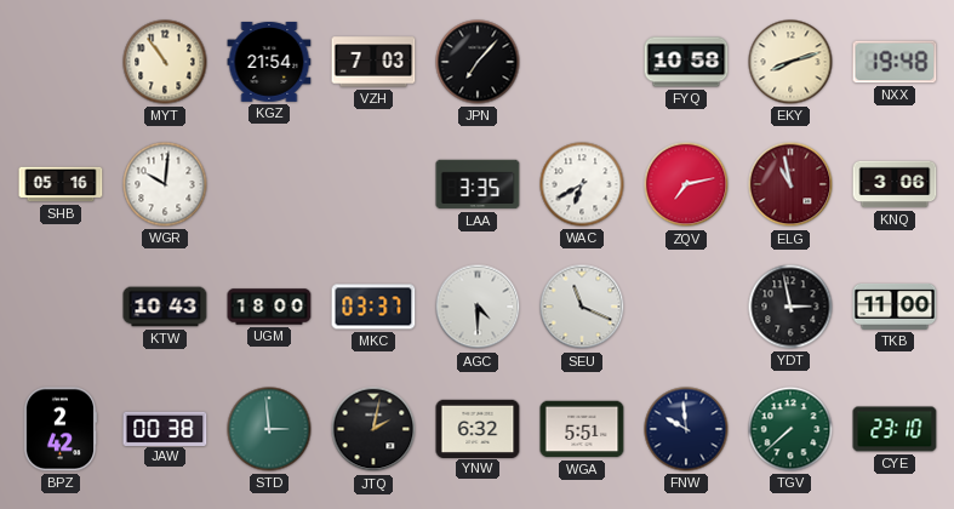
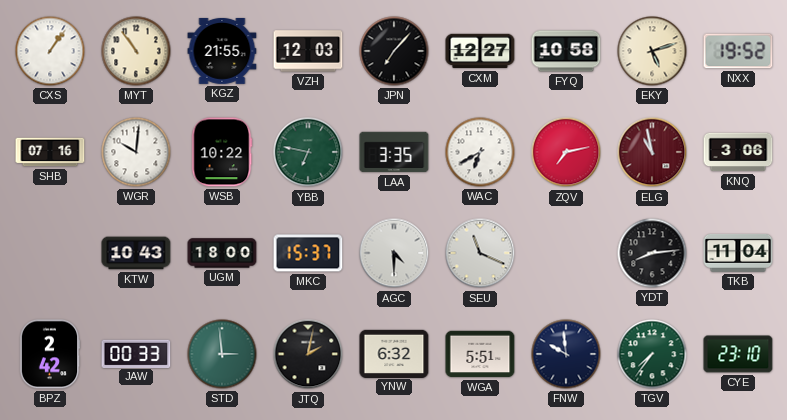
CXS: none -> 1:06
KGZ: 21:54 -> 21:55
VZH: 7:03 -> 12:03
CXM: none -> 12:27
EKY: 8:12 -> 5:12
NXX: 19:48 -> 19:52
SHB: 05:16 -> 07:16
WSB: none -> 10:22
YBB: none -> 6:47
MKC: 03:37 -> 15:37
YDT: 2:58 -> 8:14
TKB: 11:00 -> 11:04
JAW: 00:38 -> 00:33
TGV: 7:38 -> 7:36
